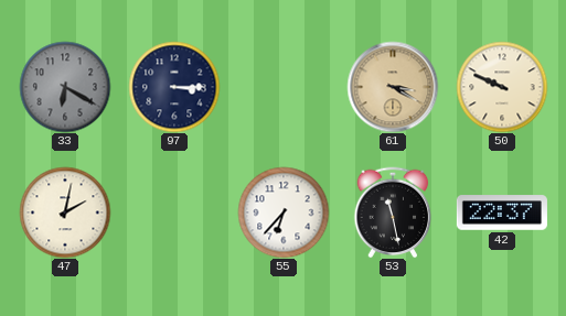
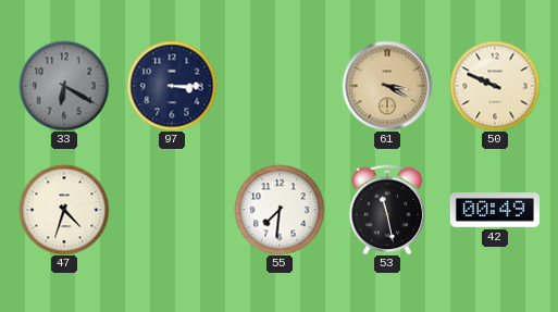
47: 2:02 -> 4:33
55: 6:37 -> 7:31
42: 22:37 -> 00:49
